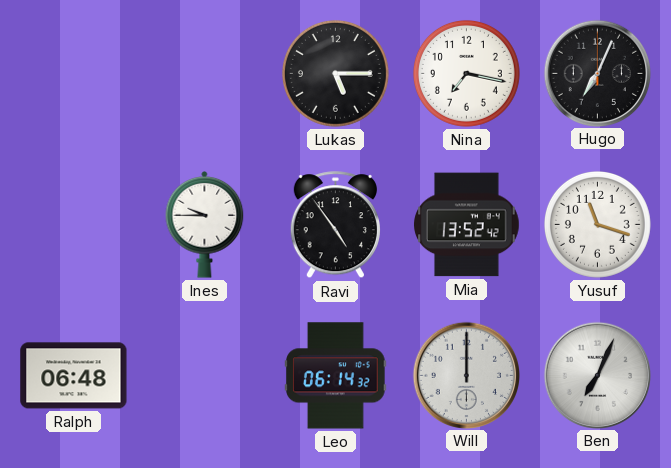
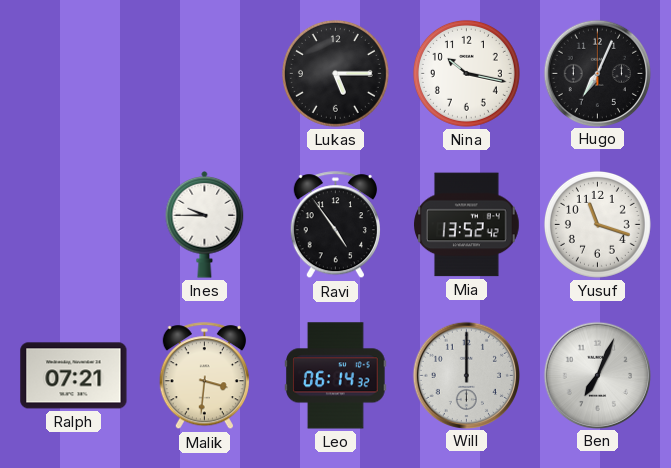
Nina: 7:17 -> 10:17
Ralph: 06:48 -> 07:21
Malik: none -> 3:31
